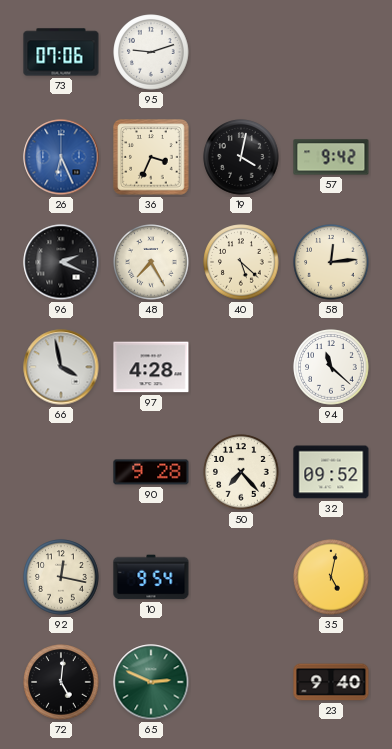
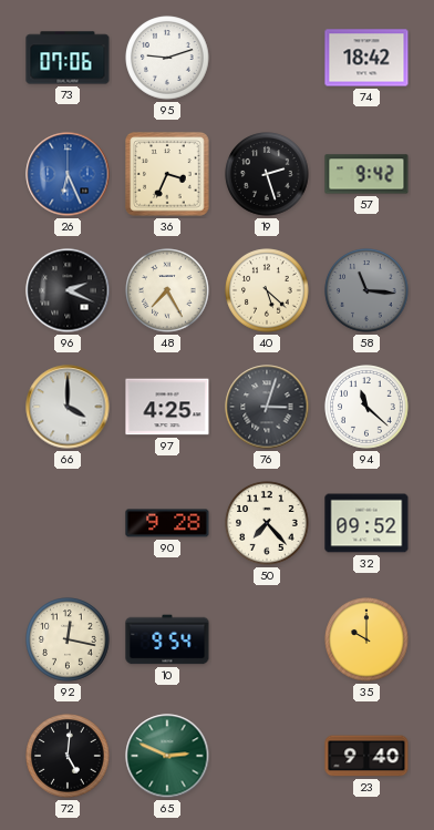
74: none -> 18:42
19: 4:02 -> 2:27
58: 12:14 -> 11:16
58 dial: cream -> grey
66: 3:58 -> 4:00
97: 4:28 -> 4:25
76: none -> 3:03
35: 5:02 -> 10:00
